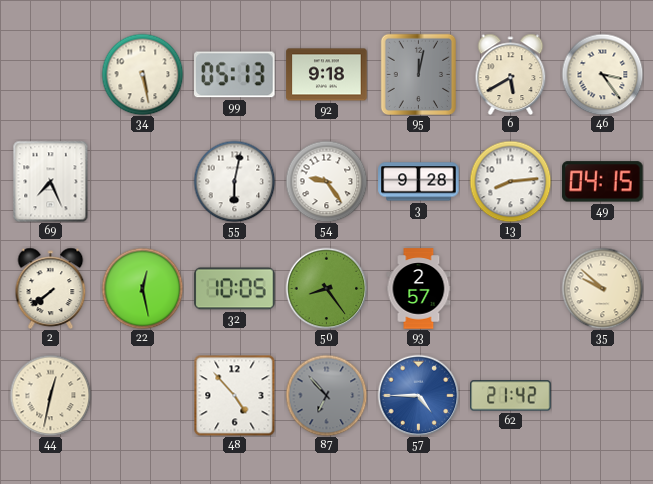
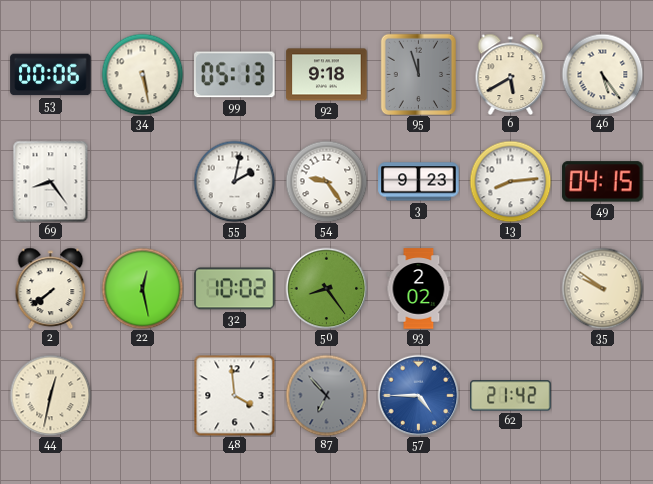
53: none -> 00:06
95: 12:02 -> 11:57
46: 3:24 -> 5:24
69: 7:26 -> 8:24
55: 6:02 -> 2:02
3: 9:28 -> 9:23
32: 10:05 -> 10:02
93: 2:57 -> 2:02
35: 9:52 -> 9:51
48: 4:53 -> 3:59
